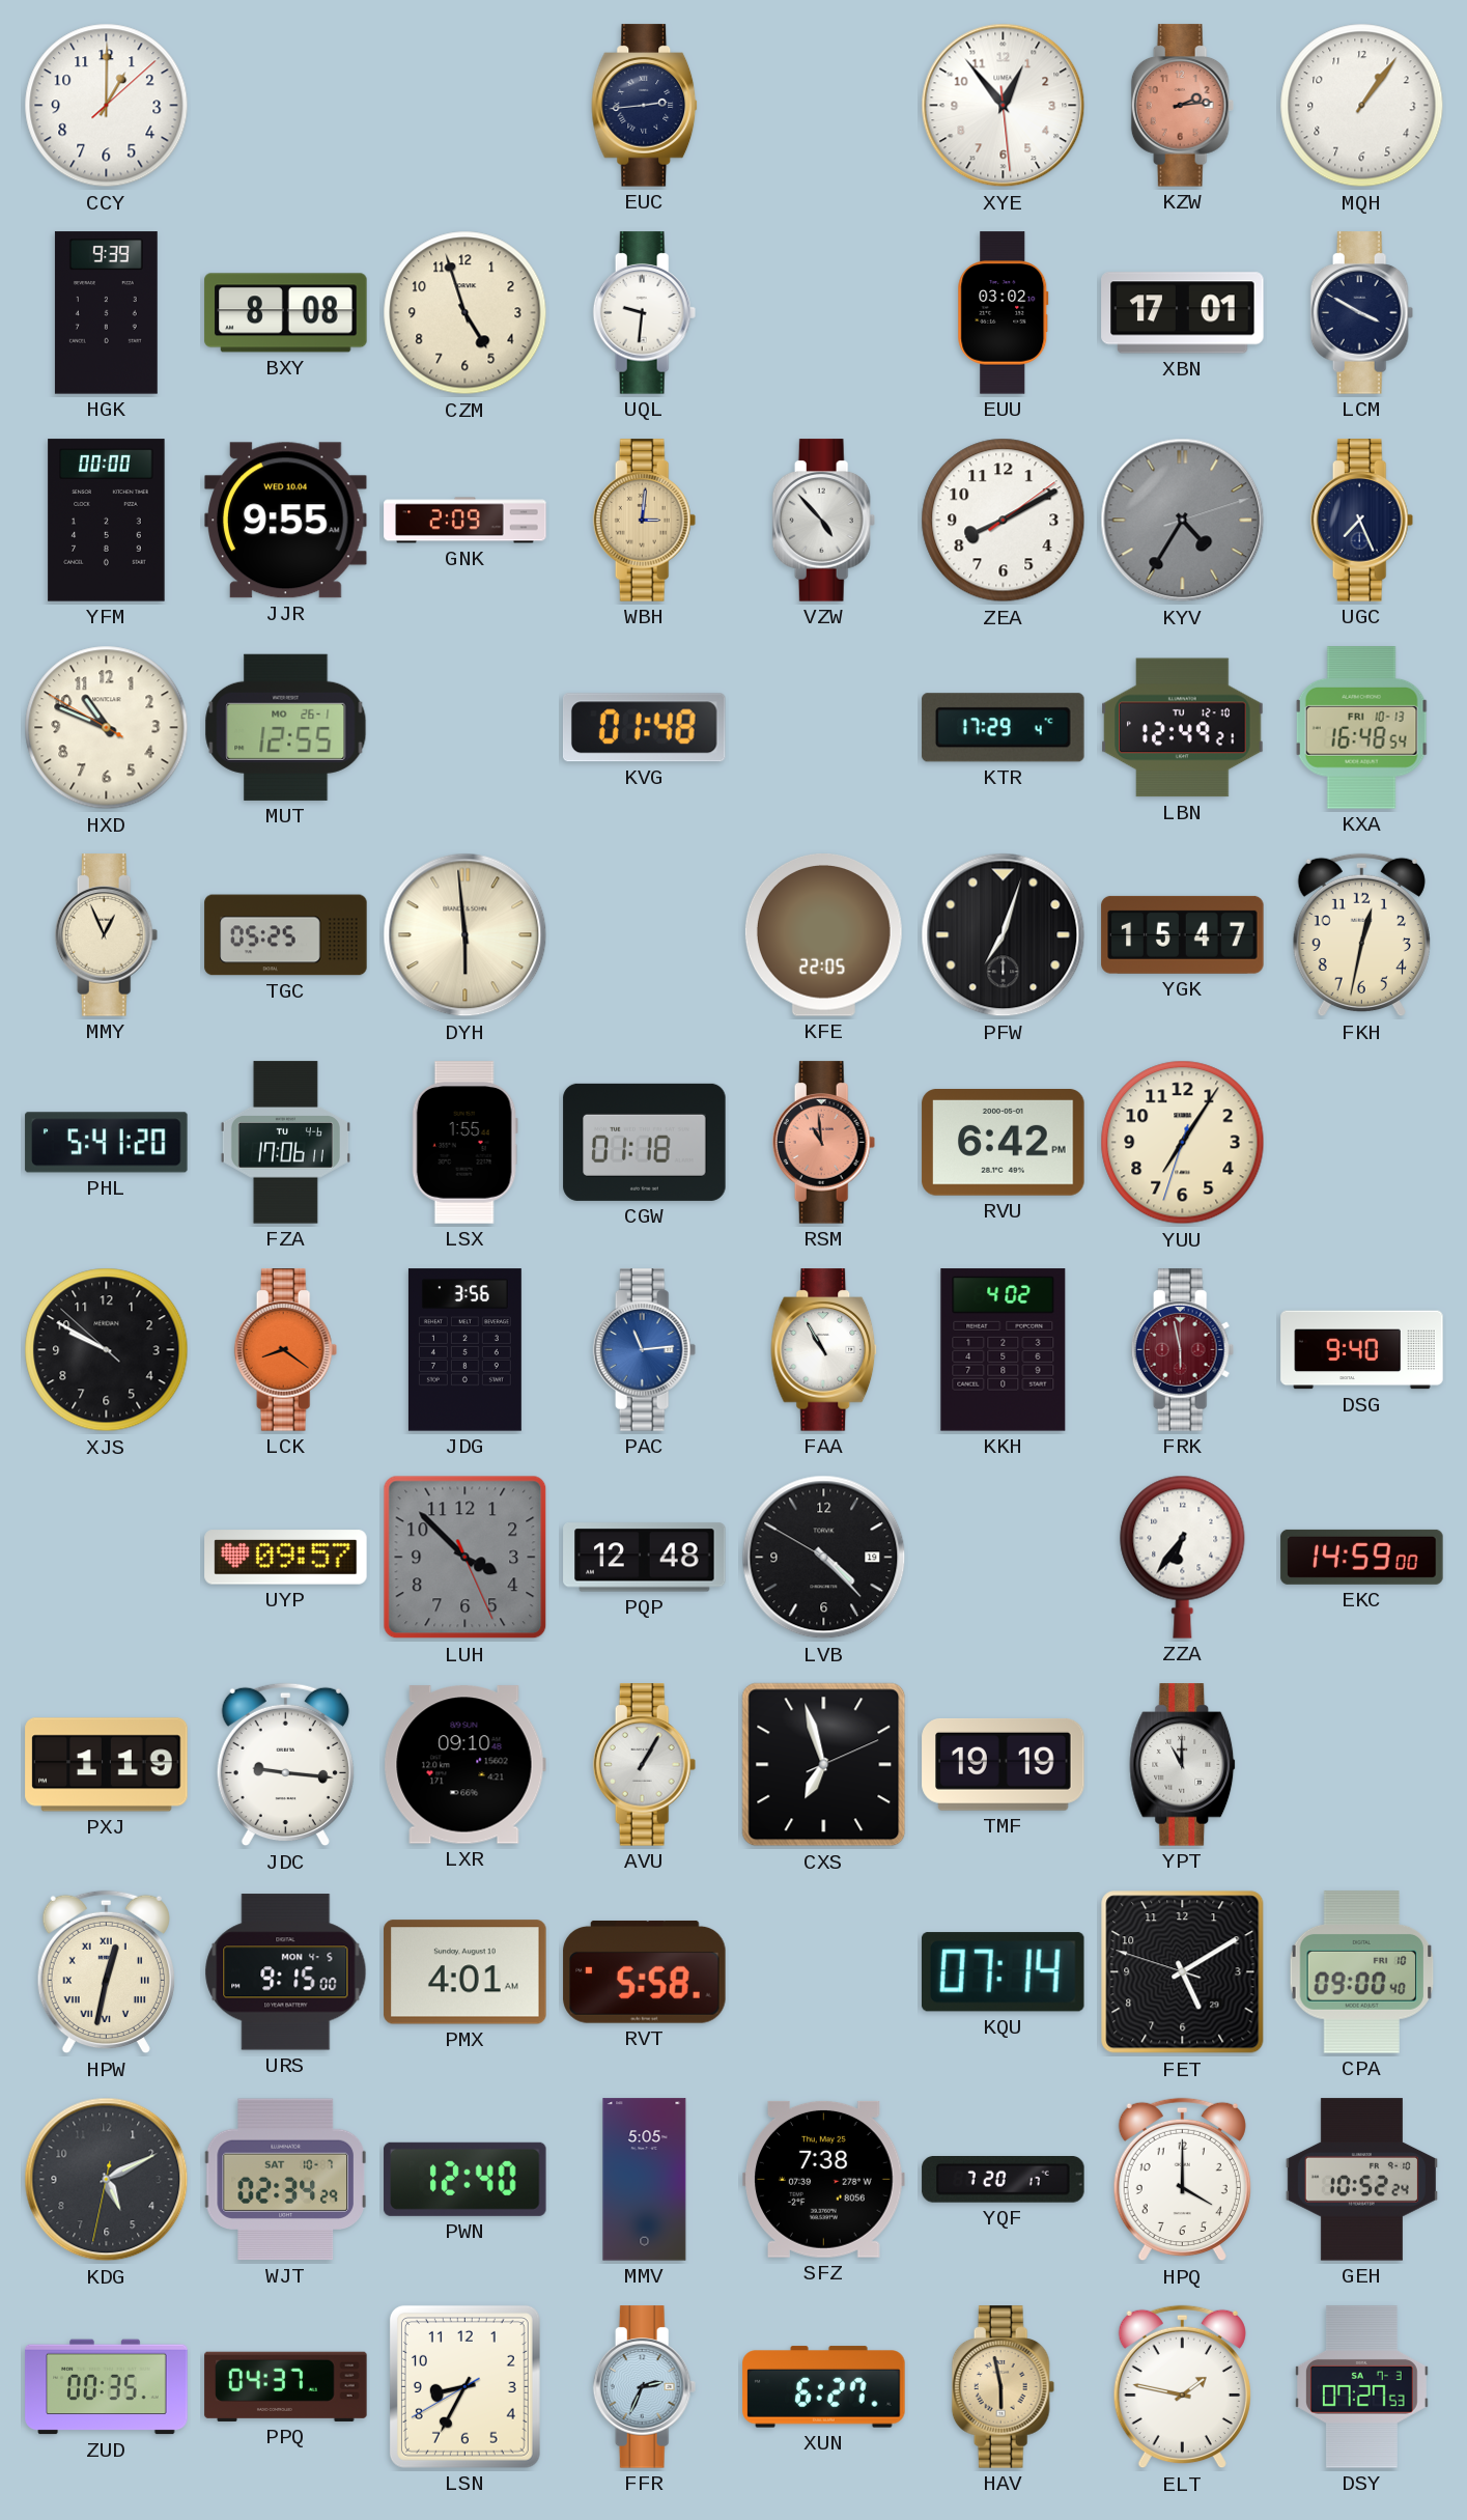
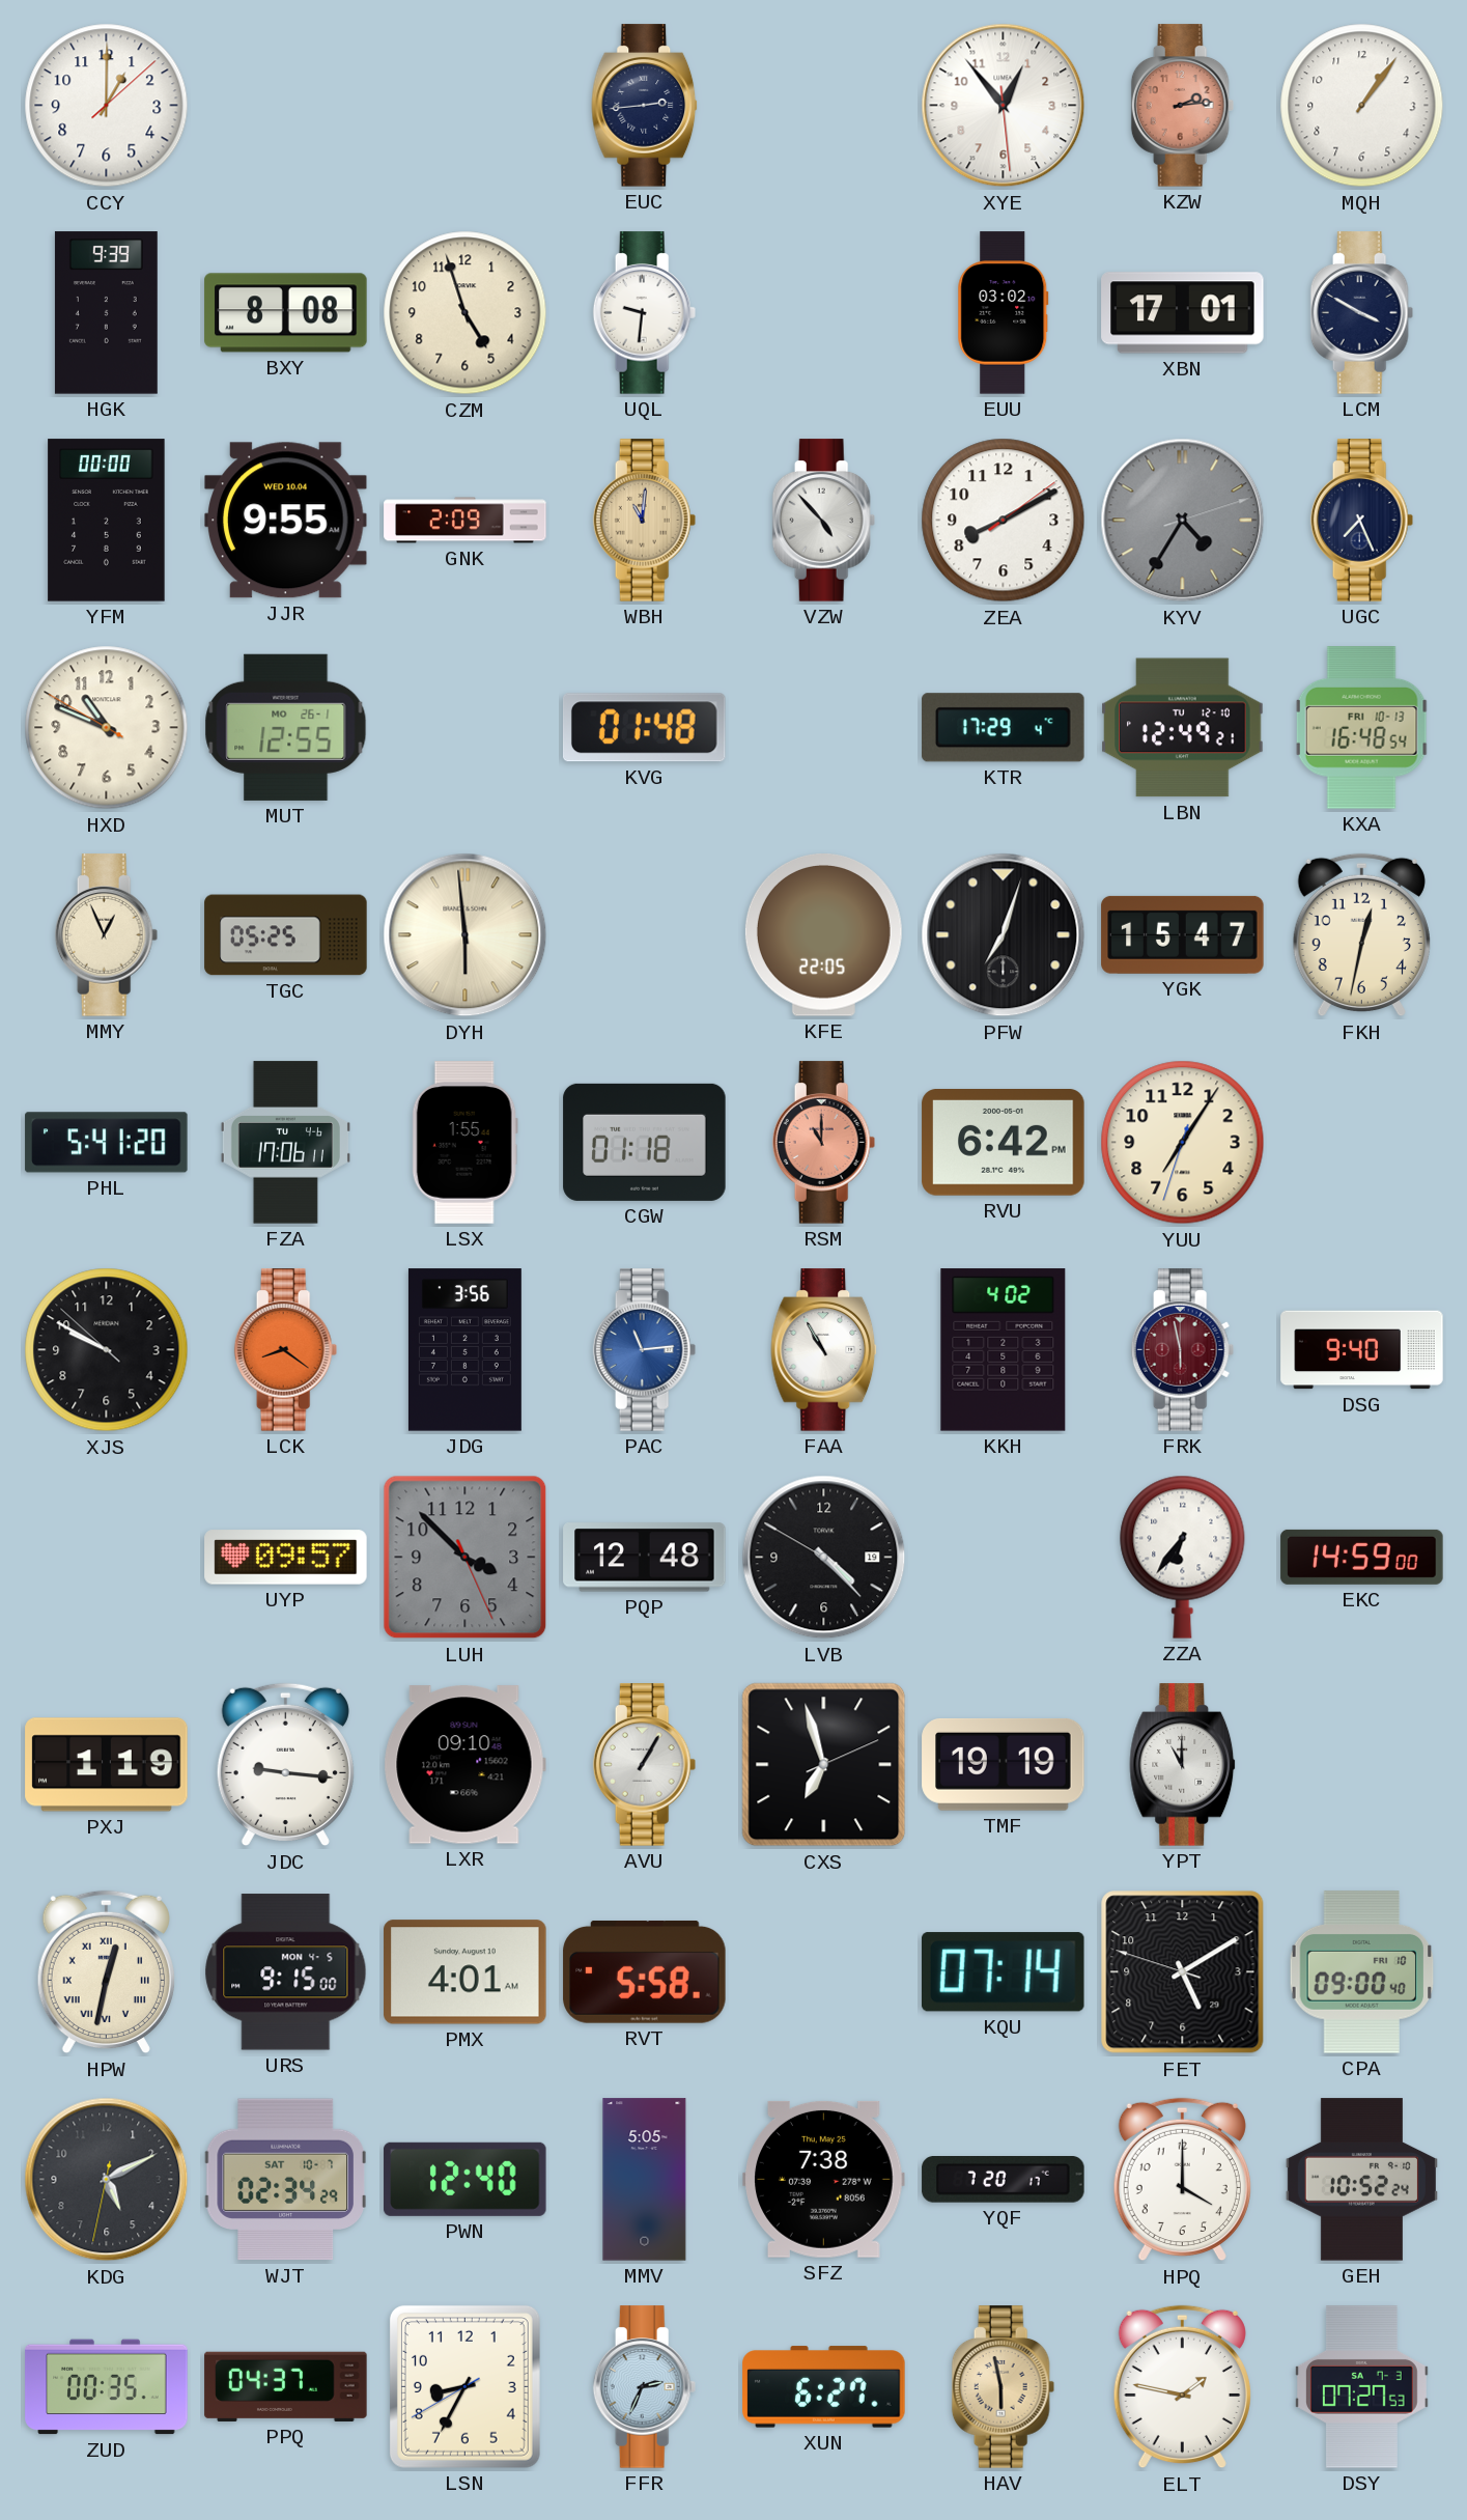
WBH: 3:01 -> 11:01
RSM: 10:59 -> 11:00
